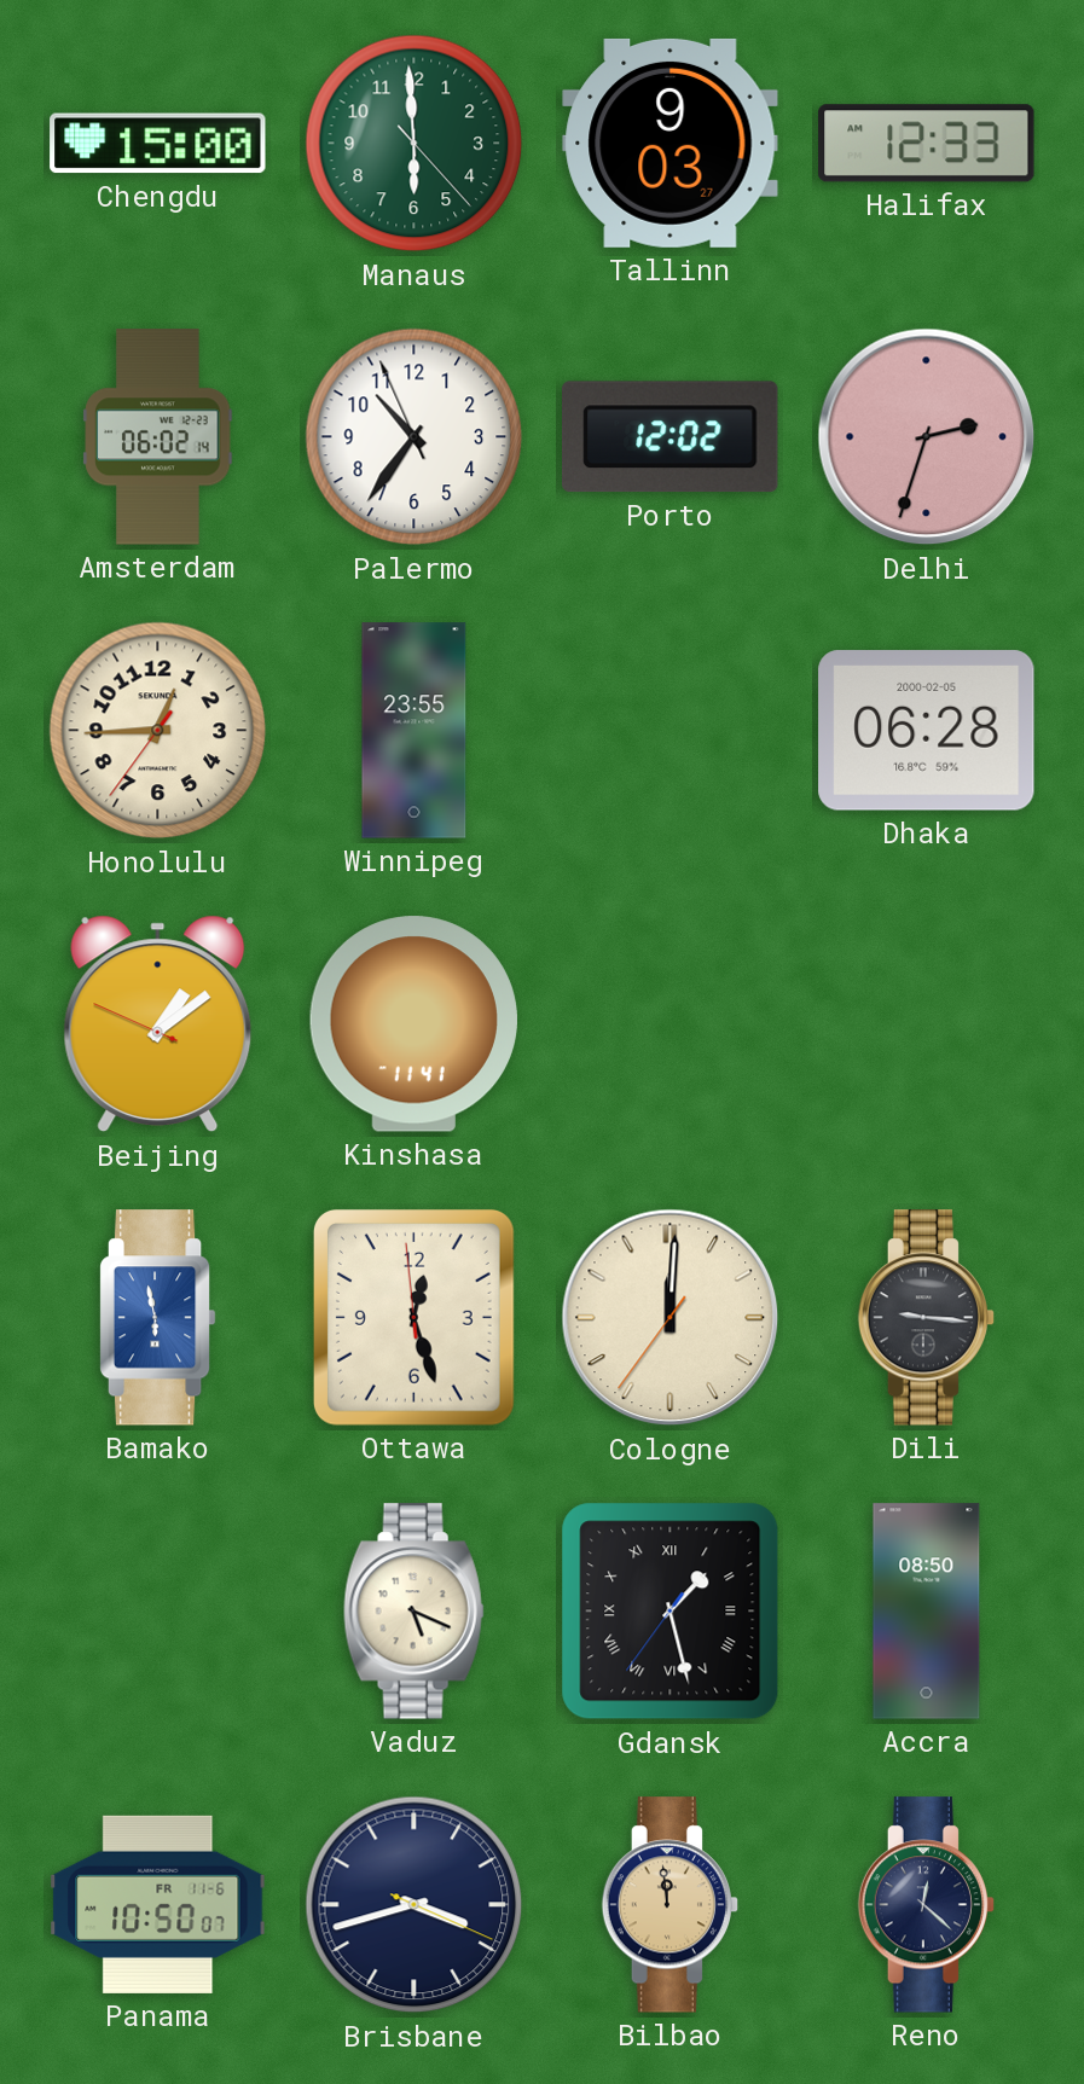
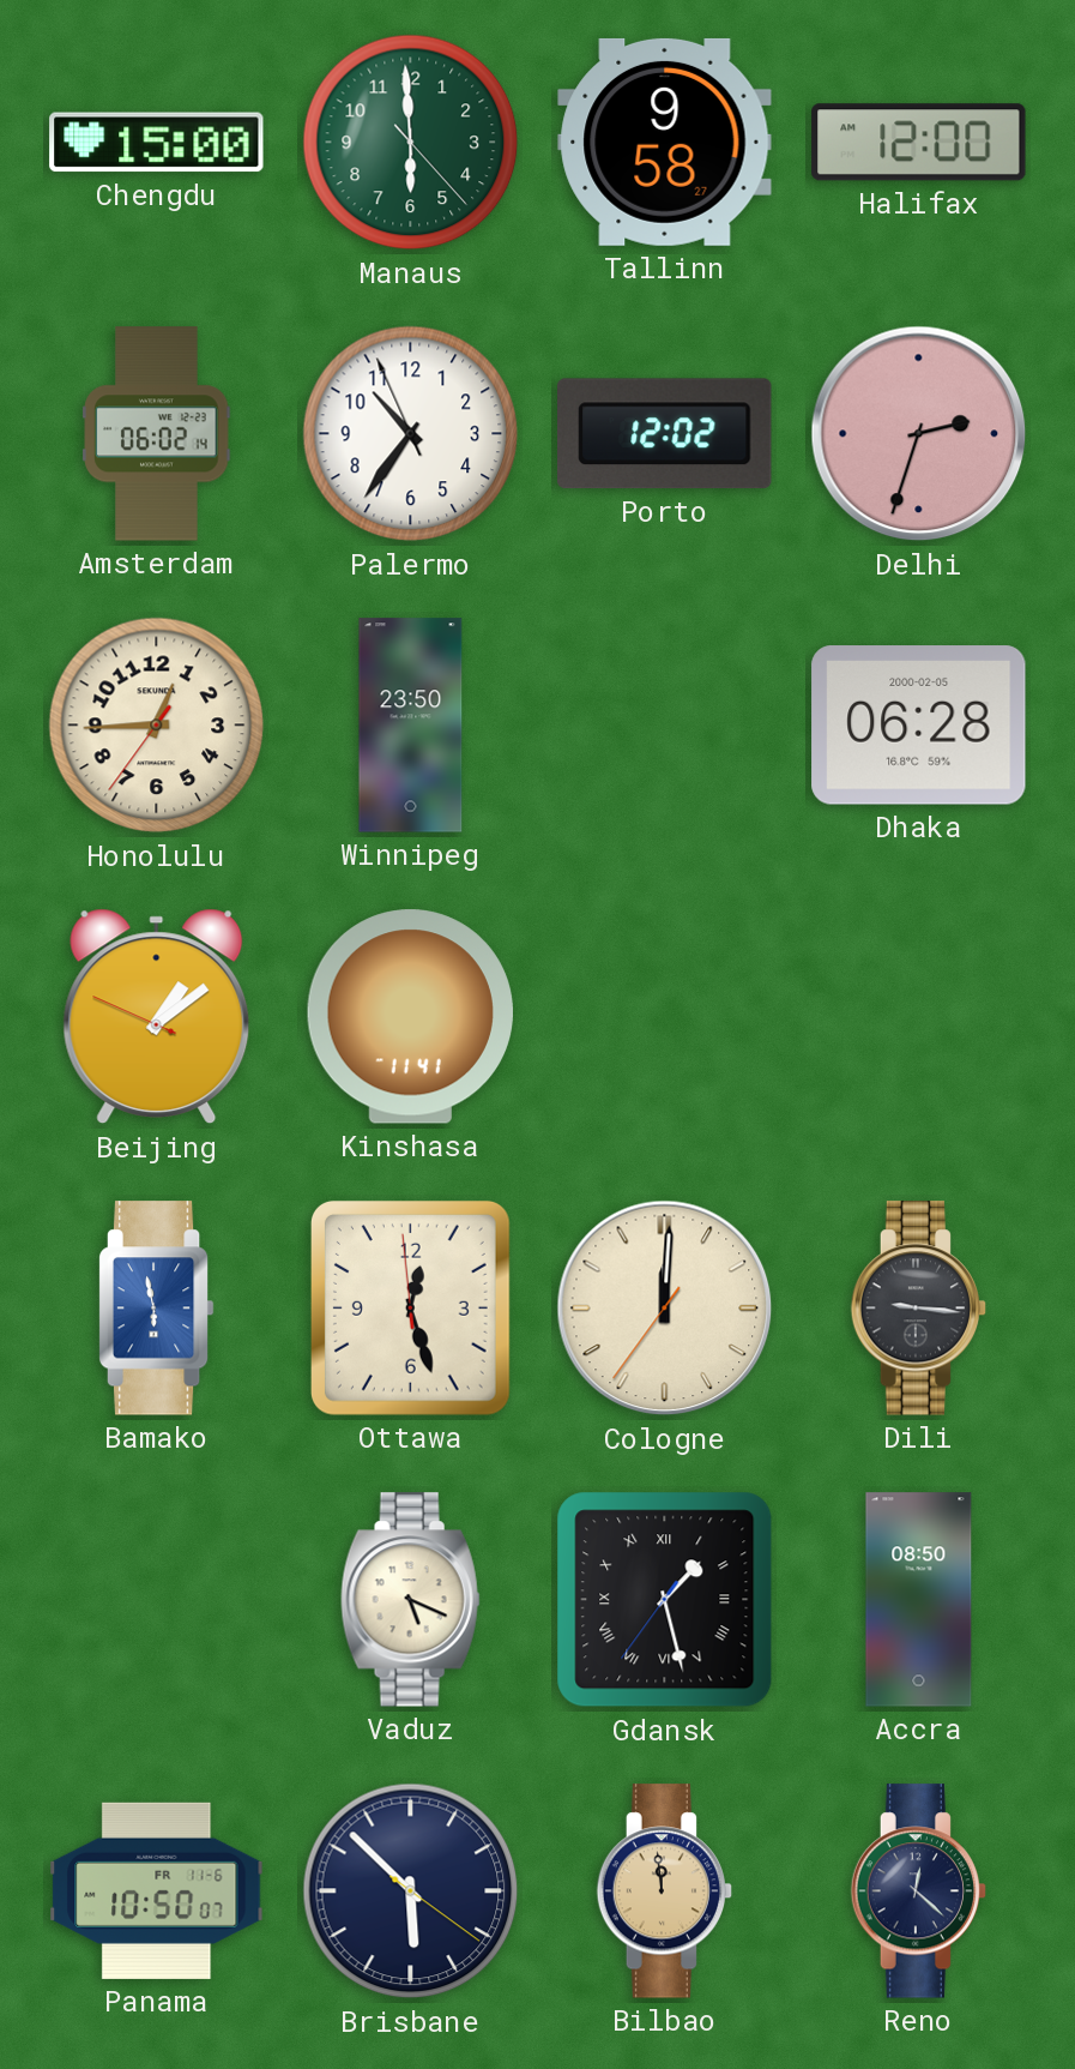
Tallinn: 9:03 -> 9:58
Halifax: 12:33 -> 12:00
Winnipeg: 23:55 -> 23:50
Brisbane: 3:42 -> 5:52
